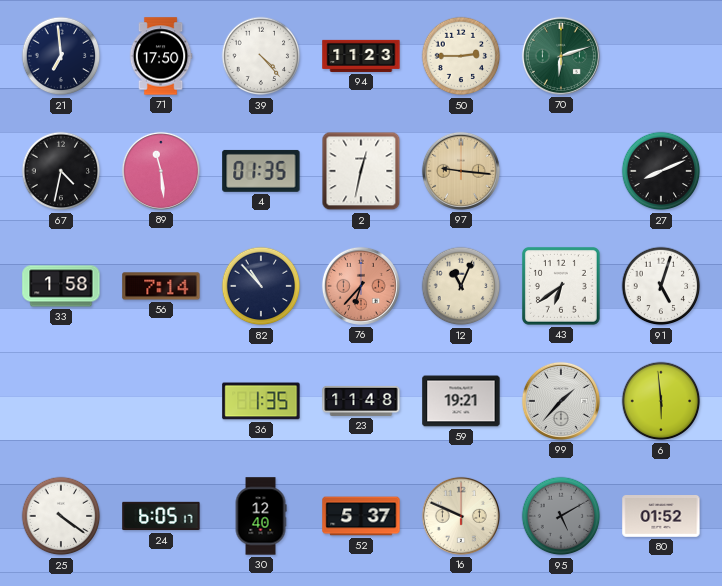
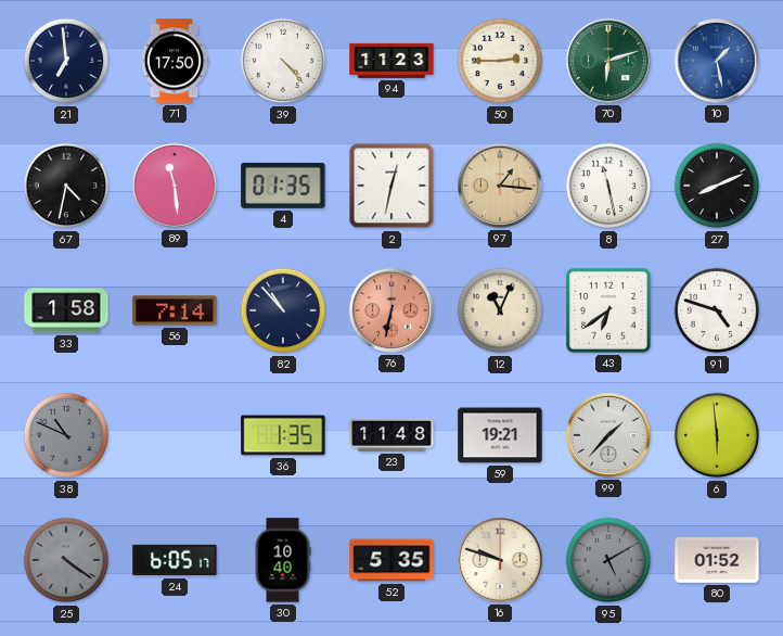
10: none -> 1:28
97: 9:16 -> 1:16
8: none -> 11:28
76: 6:37 -> 6:32
91: 5:03 -> 4:48
38: none -> 10:49
25 dial: white -> grey
30: 12:40 -> 10:40
52: 5:37 -> 5:35
16: 9:49 -> 9:48
